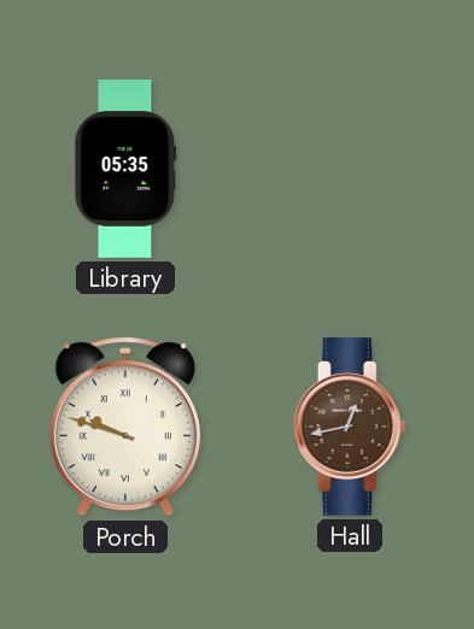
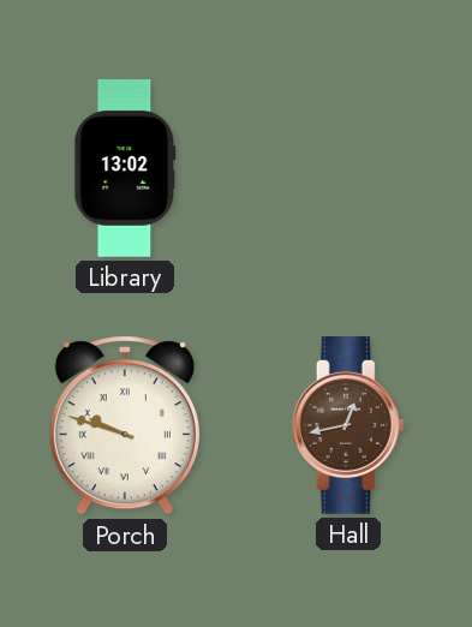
Library: 05:35 -> 13:02
